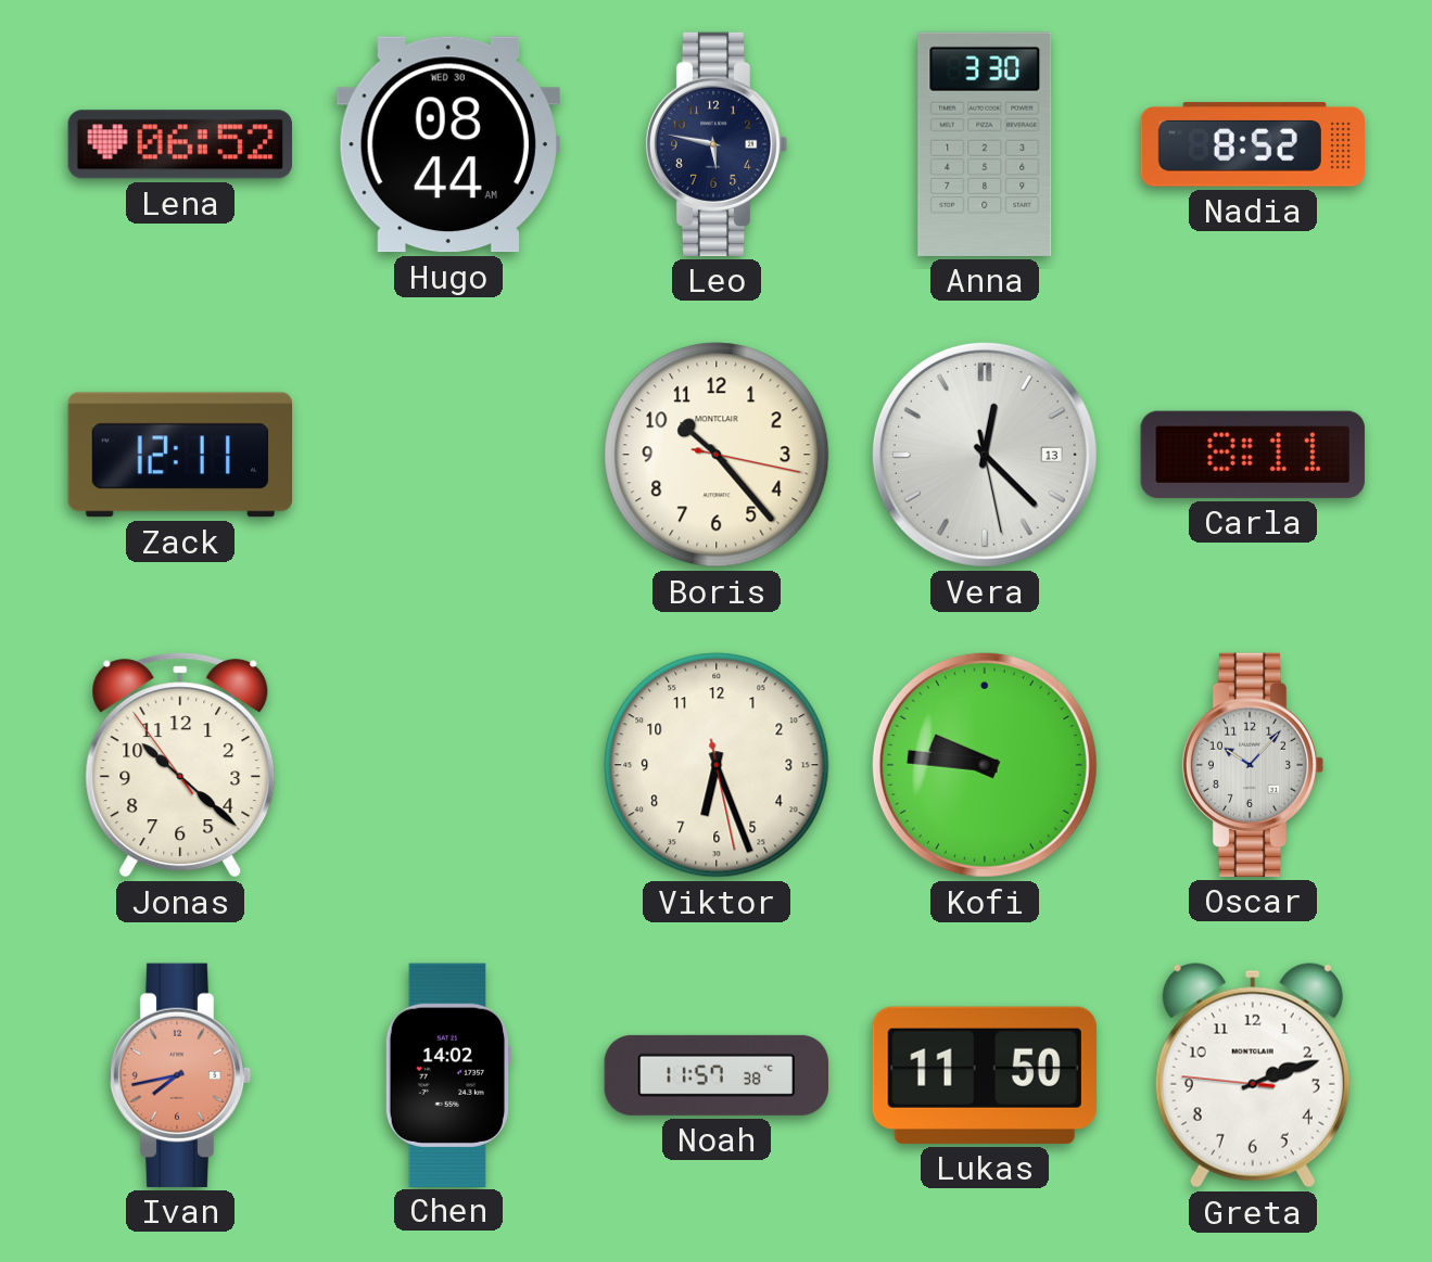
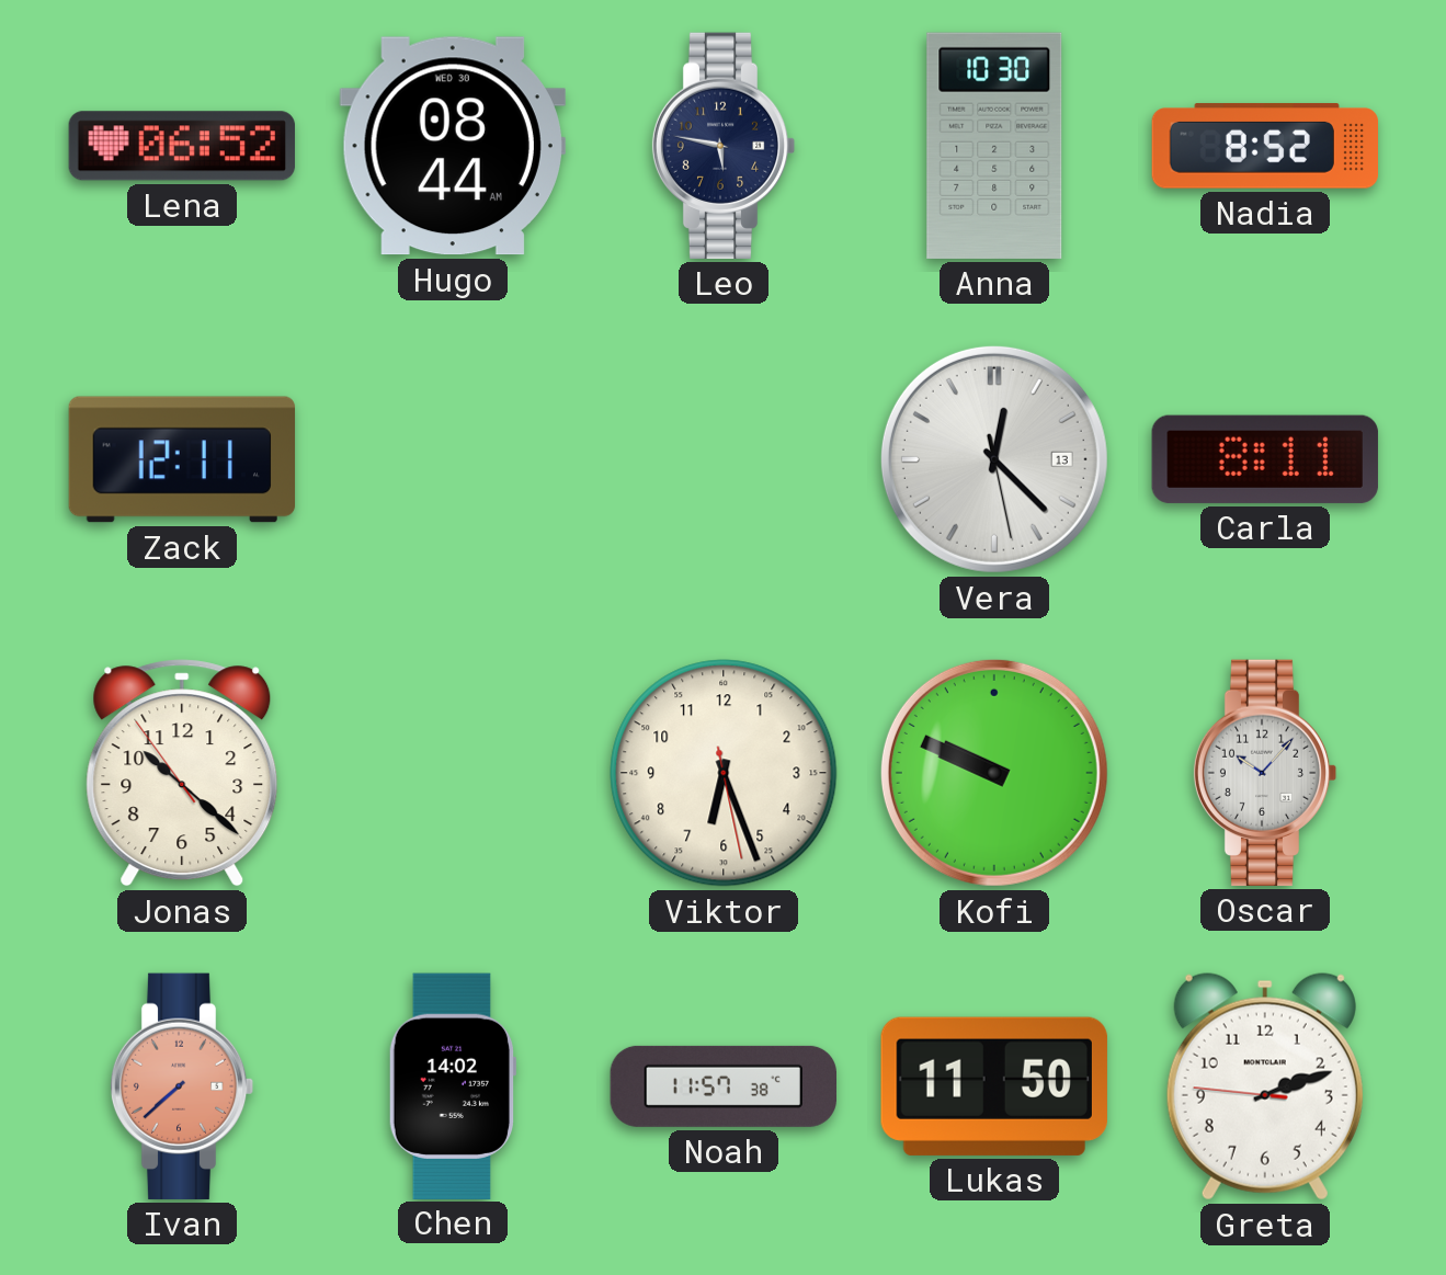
Anna: 3:30 -> 10:30
Boris: 10:23 -> none
Kofi: 9:46 -> 9:49
Ivan: 7:43 -> 7:38
